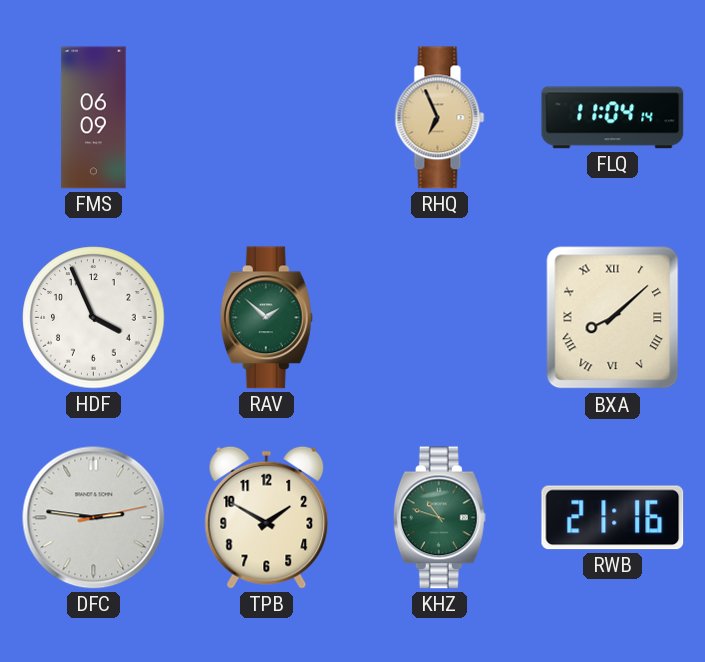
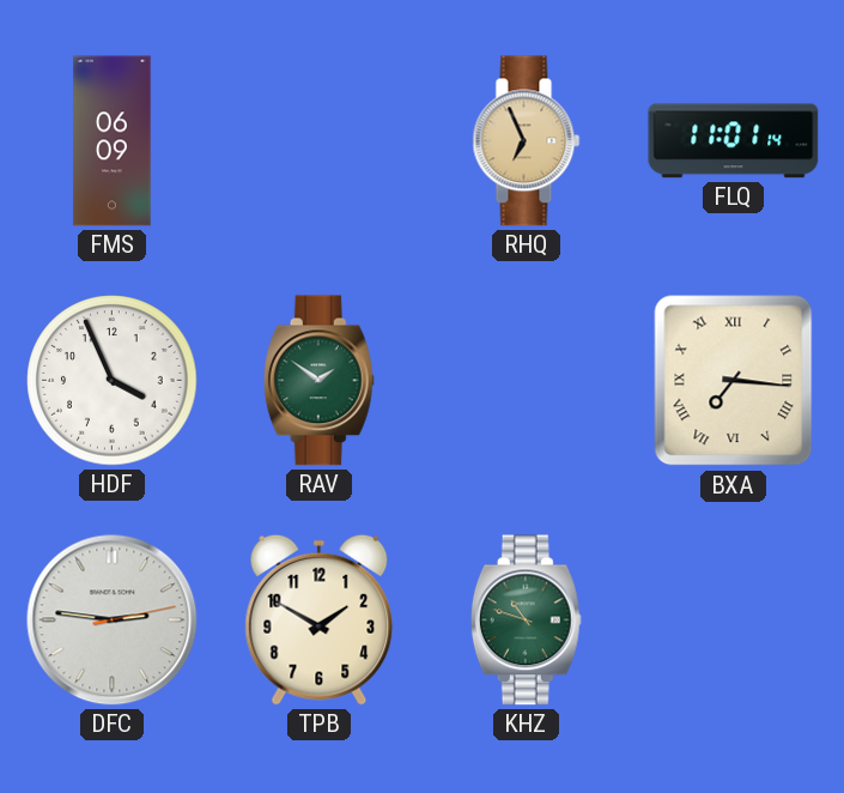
FLQ: 11:04 -> 11:01
RAV: 1:52 -> 1:51
BXA: 8:08 -> 7:16
RWB: 21:16 -> none
